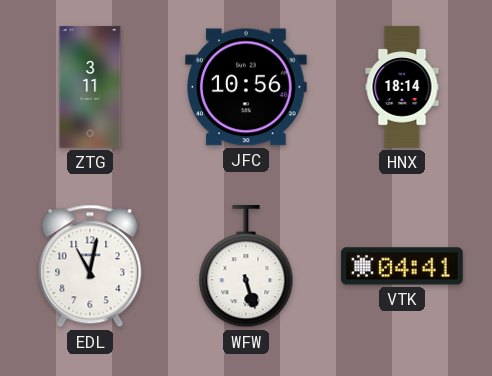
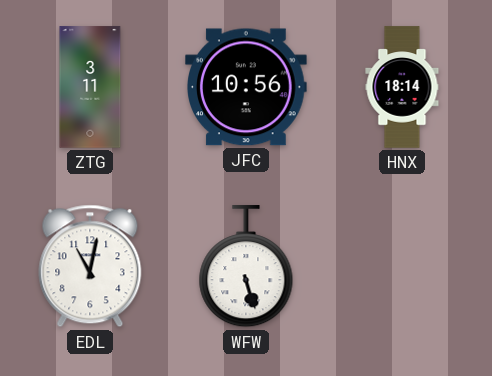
VTK: 04:41 -> none
